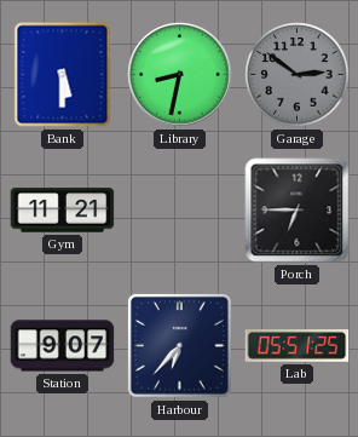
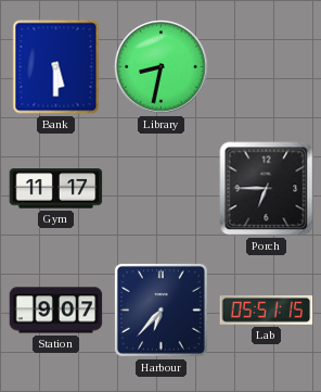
Garage: 2:51 -> none
Gym: 11:21 -> 11:17
Lab: 05:51:25 -> 05:51:15
